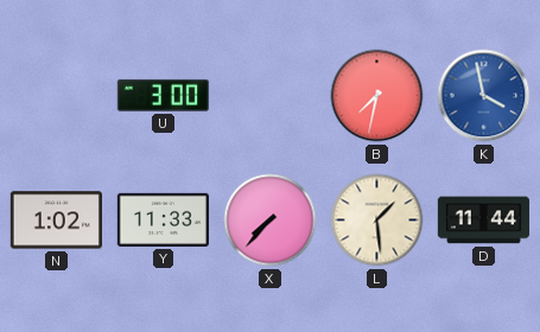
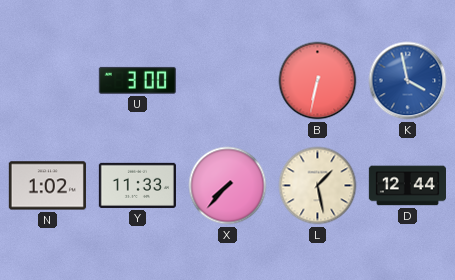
B: 7:32 -> 6:32
L: 1:29 -> 1:28
D: 11:44 -> 12:44
